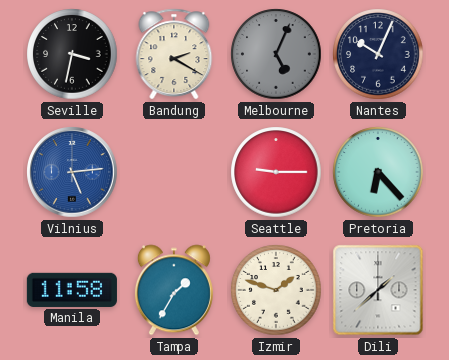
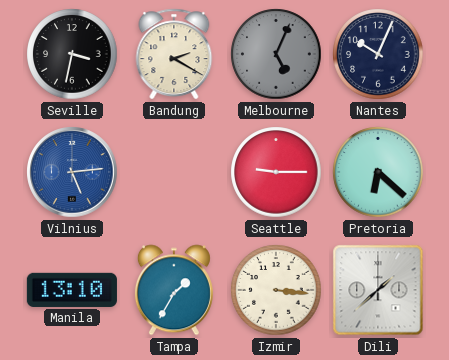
Pretoria: 6:23 -> 6:22
Manila: 11:58 -> 13:10
Izmir: 1:48 -> 3:16
